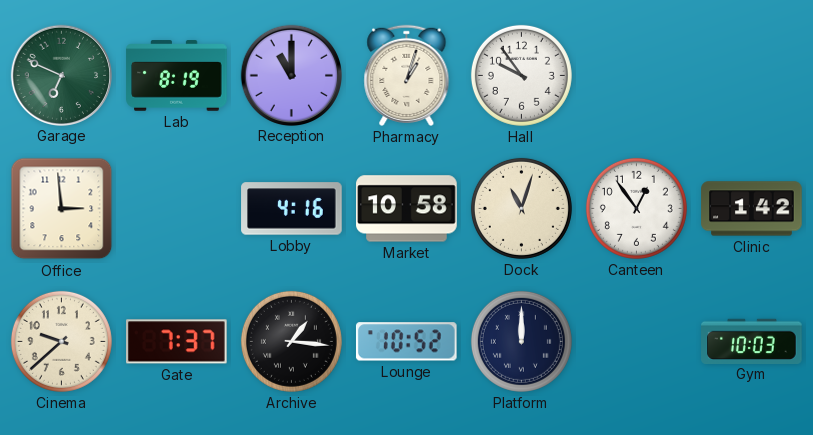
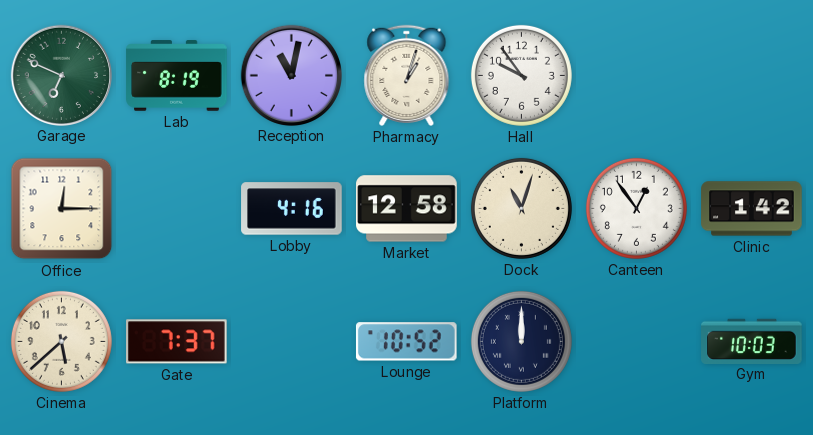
Reception: 11:00 -> 11:02
Office: 2:59 -> 12:15
Market: 10:58 -> 12:58
Cinema: 9:38 -> 5:38
Archive: 1:16 -> none
